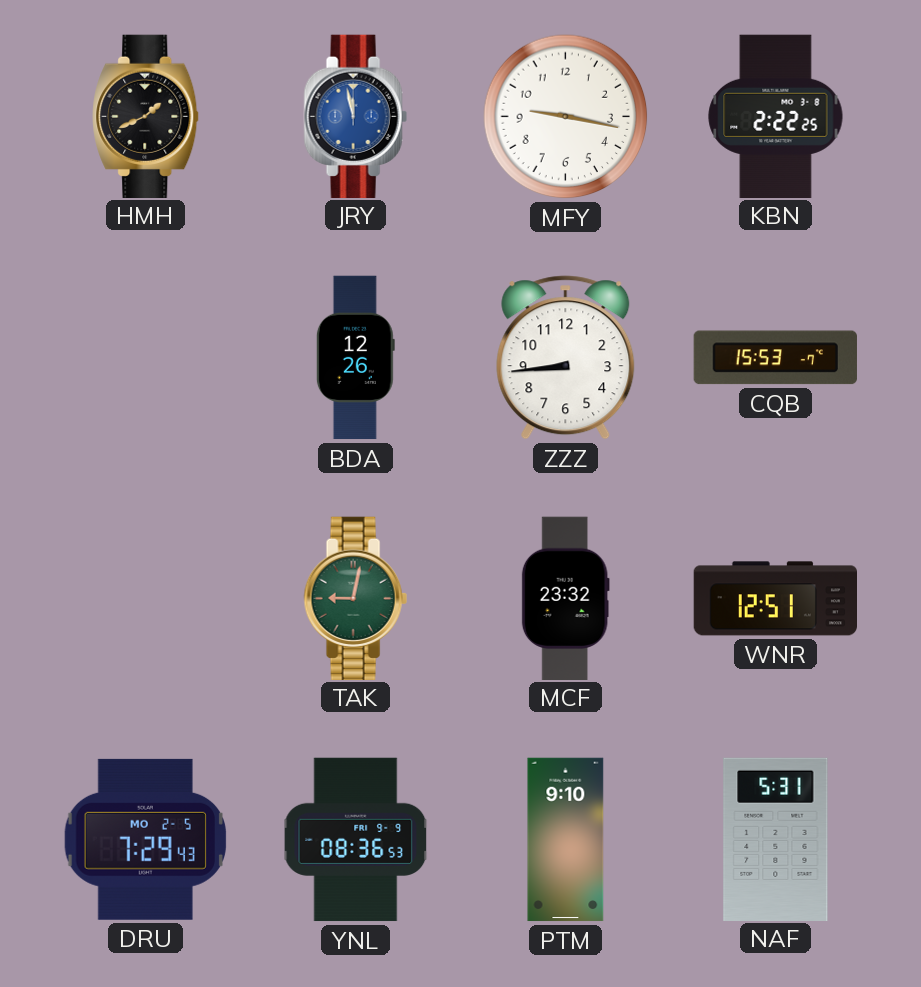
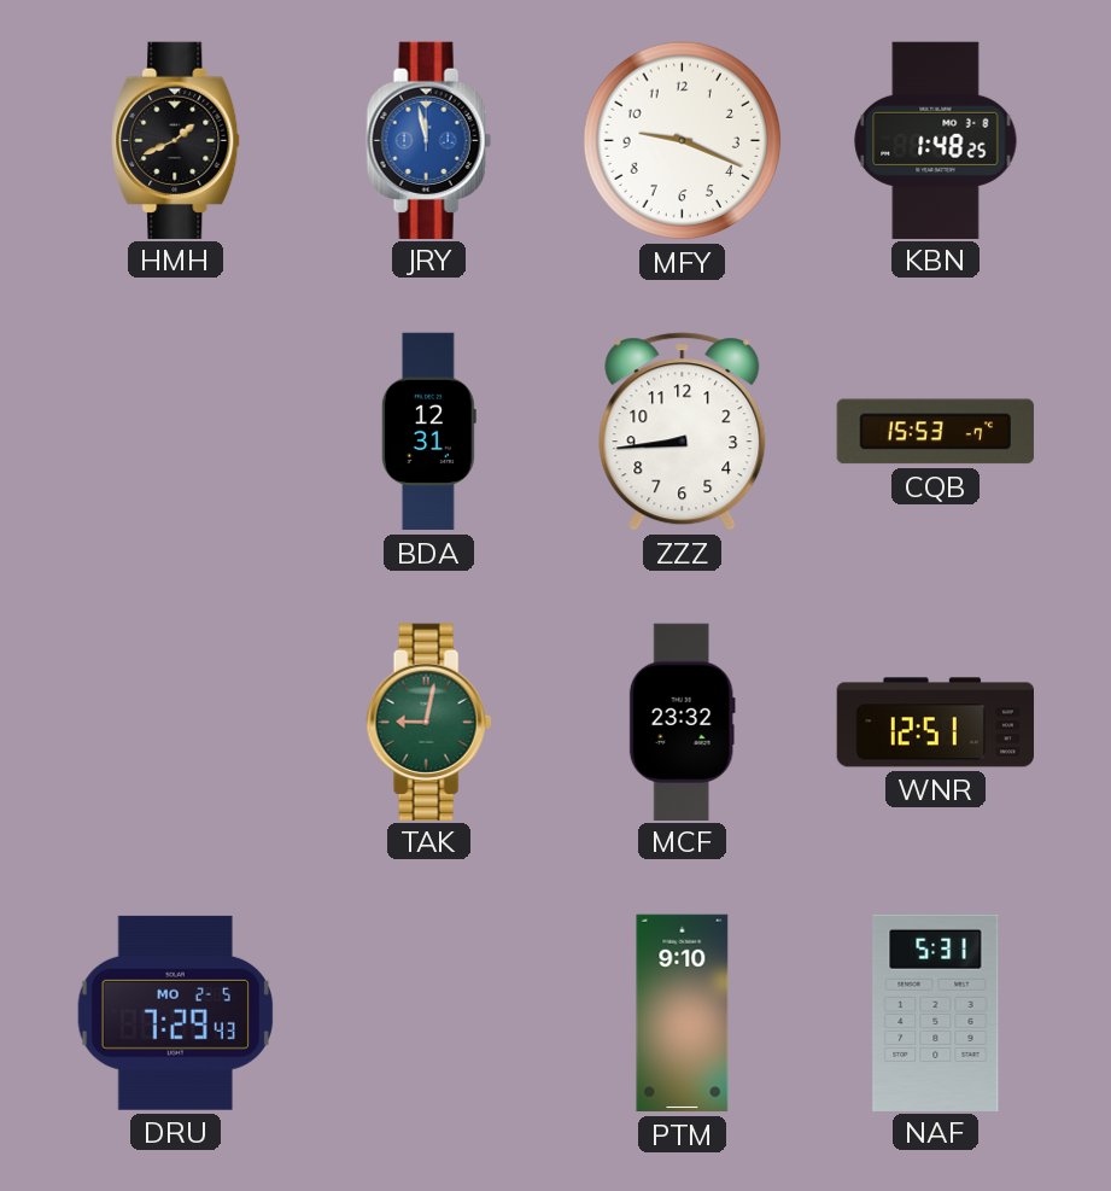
MFY: 9:17 -> 9:19
KBN: 2:22 -> 1:48
BDA: 12:26 -> 12:31
YNL: 08:36 -> none
